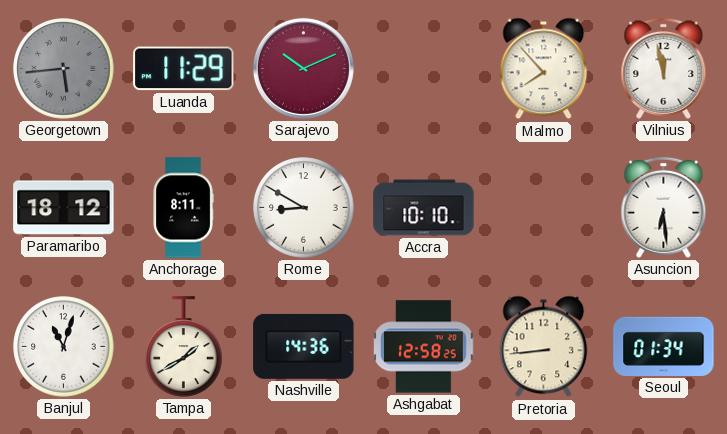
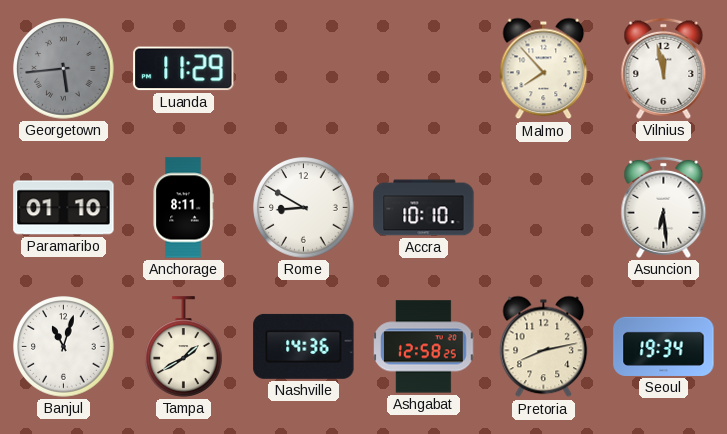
Sarajevo: 10:11 -> none
Paramaribo: 18:12 -> 01:10
Pretoria: 8:44 -> 8:13
Seoul: 01:34 -> 19:34
